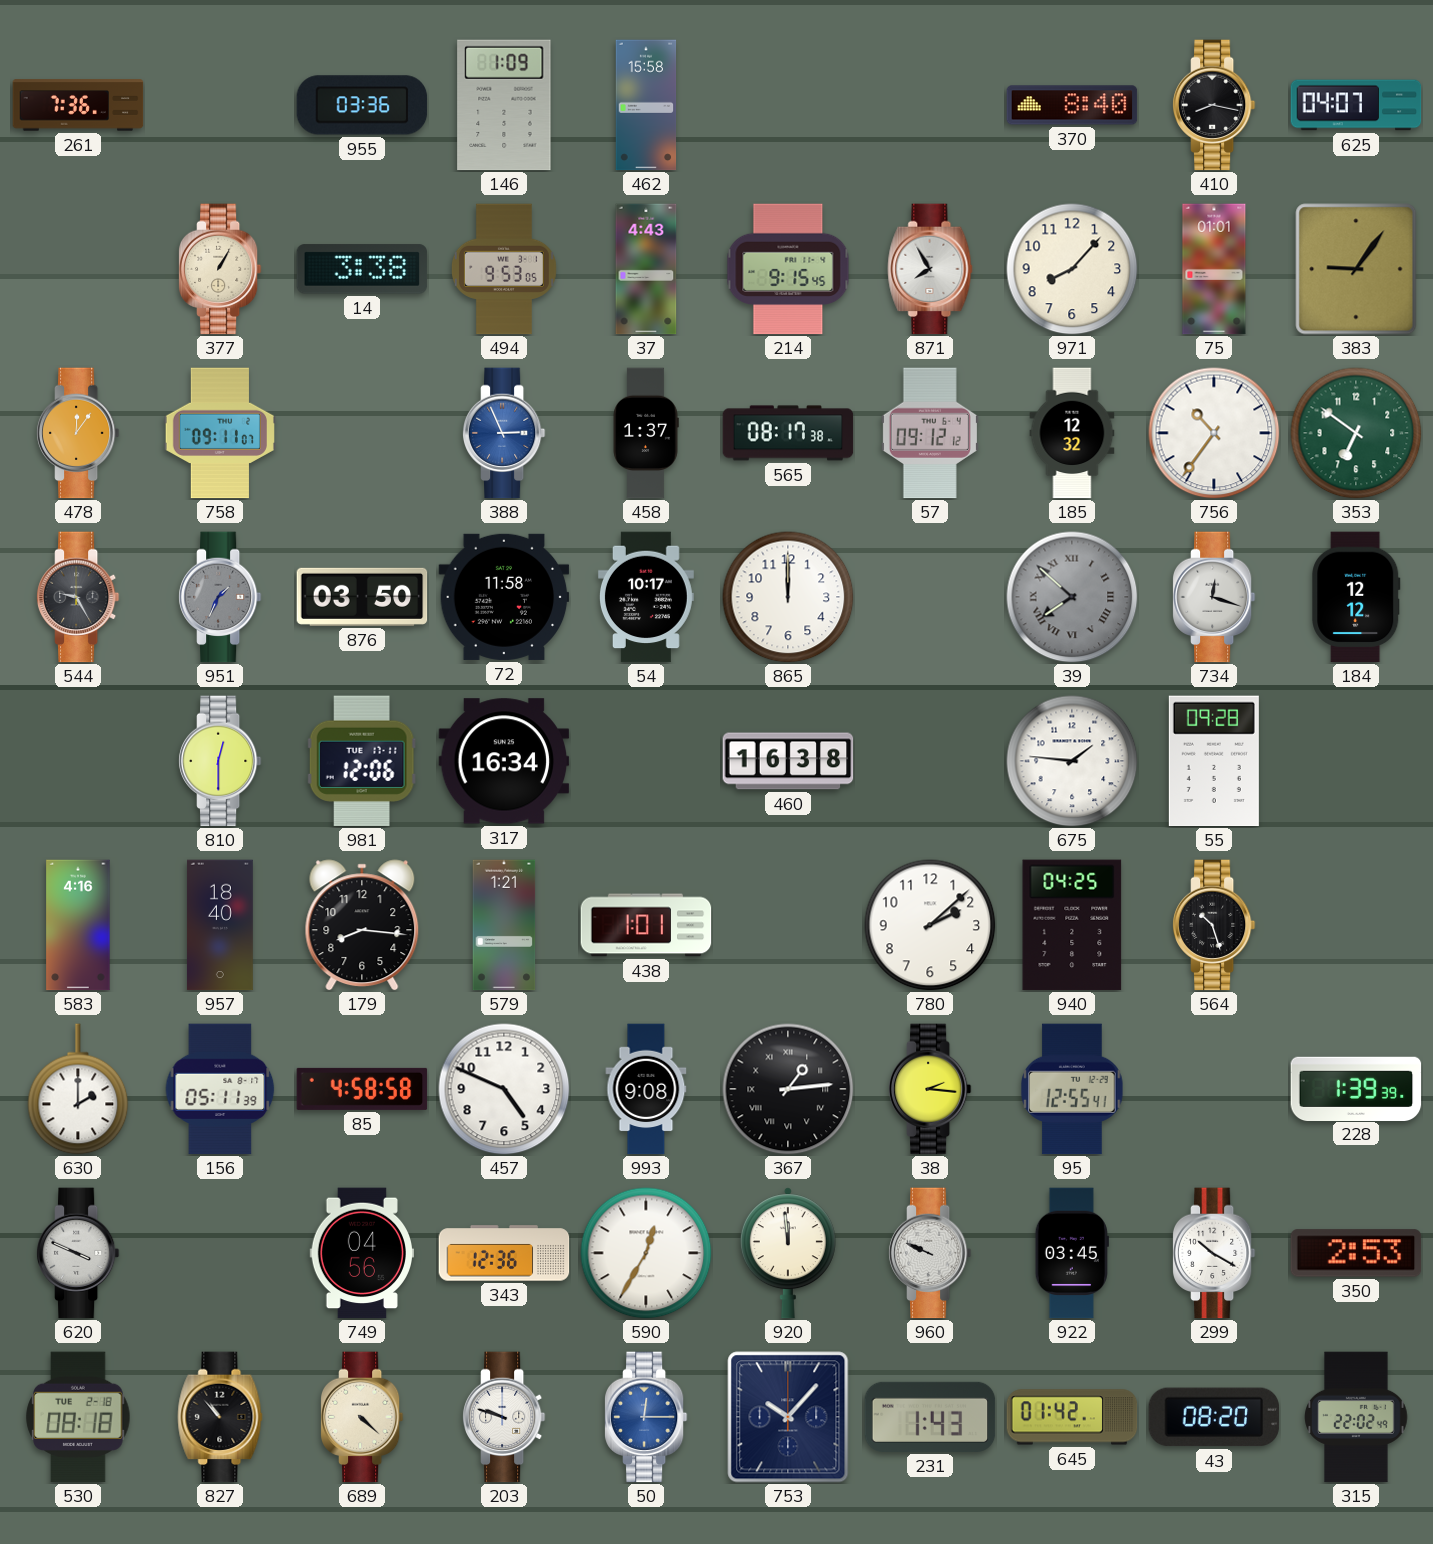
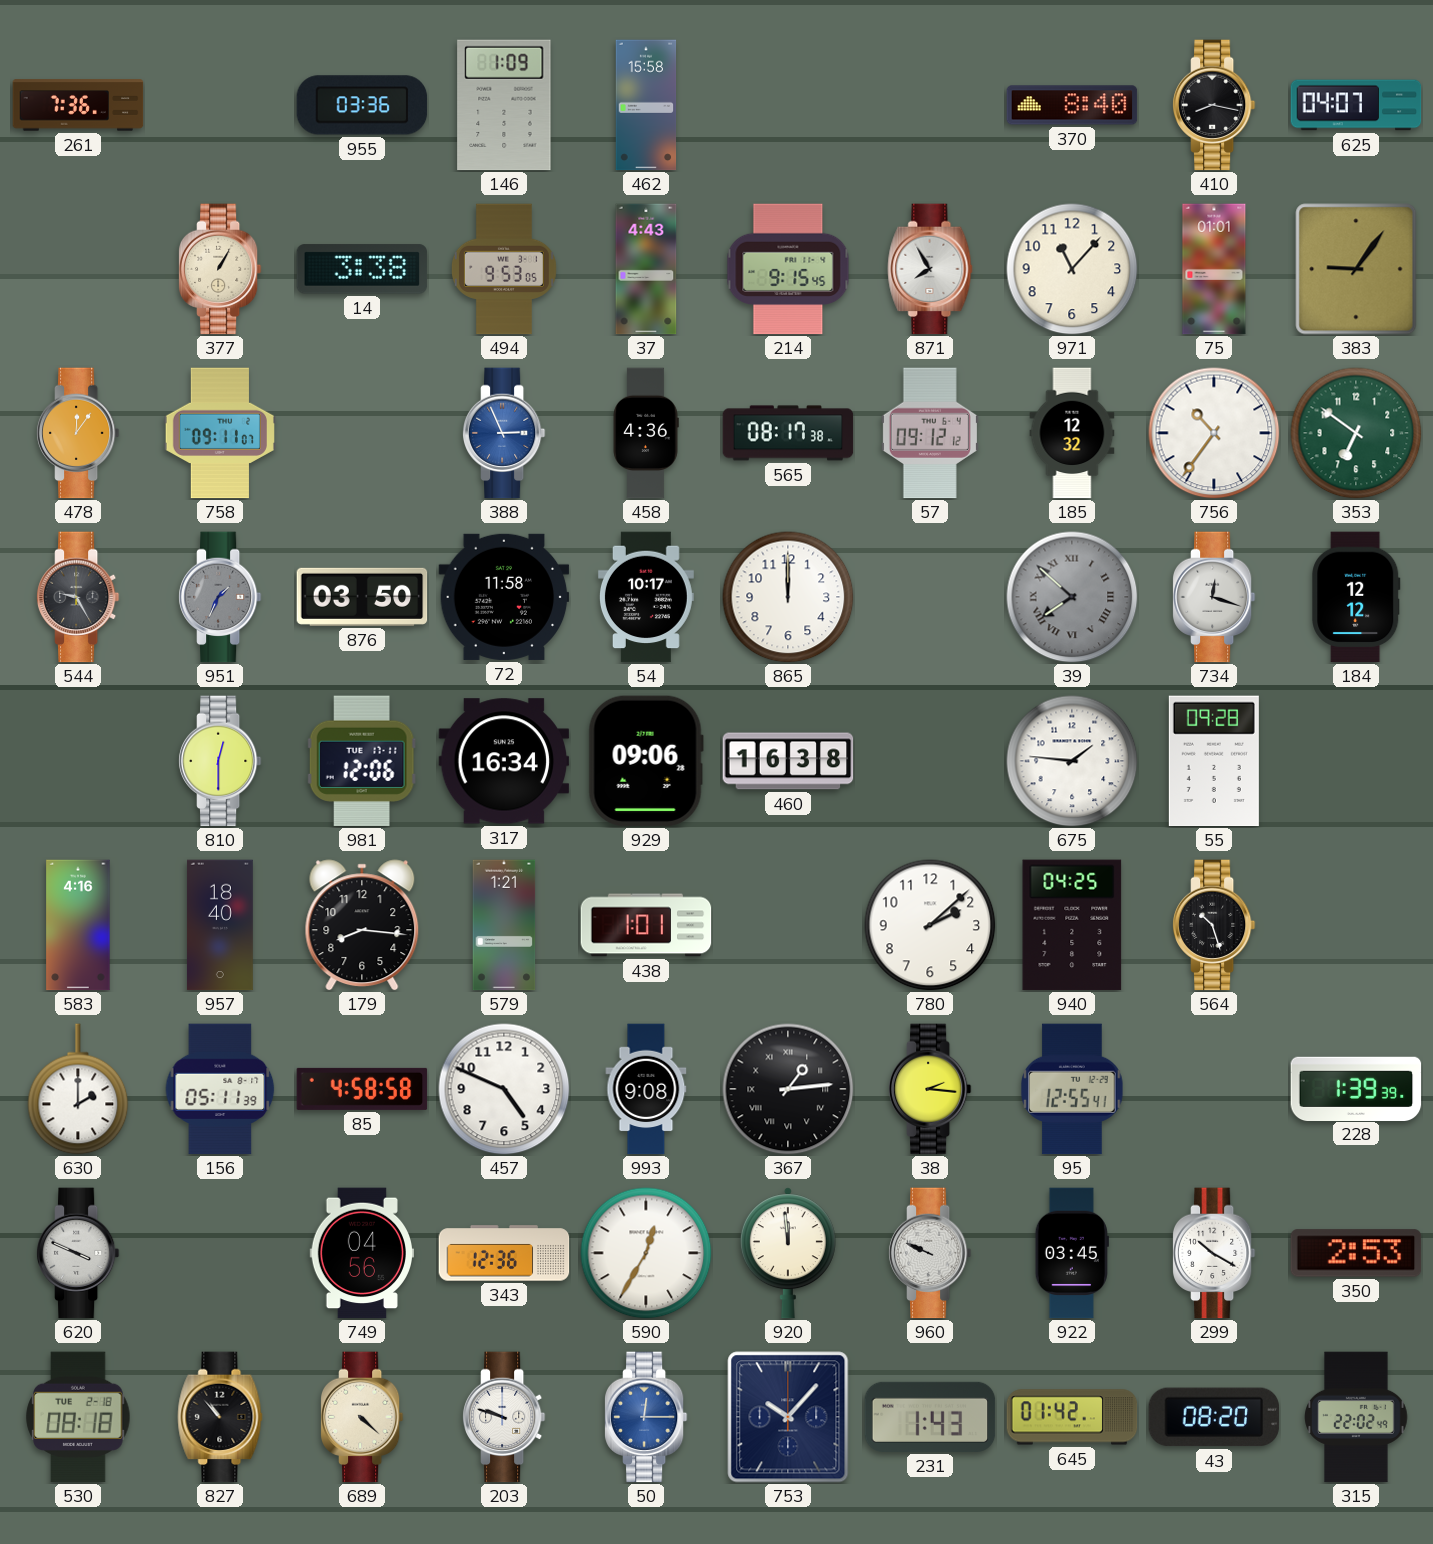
971: 8:07 -> 11:07
458: 1:37 -> 4:36
929: none -> 09:06
